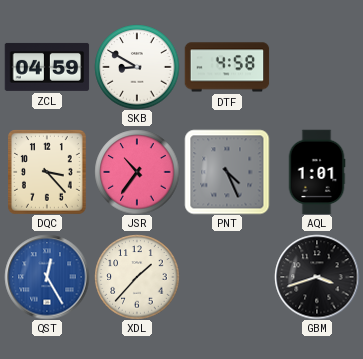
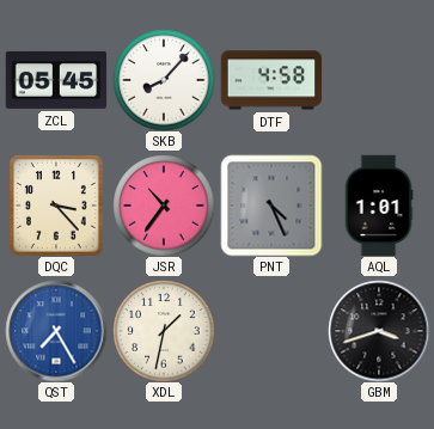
ZCL: 04:59 -> 05:45
SKB: 8:50 -> 8:07
QST: 12:25 -> 7:25
XDL: 1:37 -> 1:32
